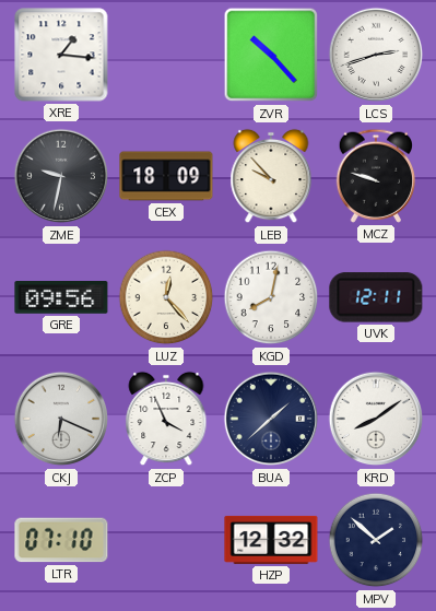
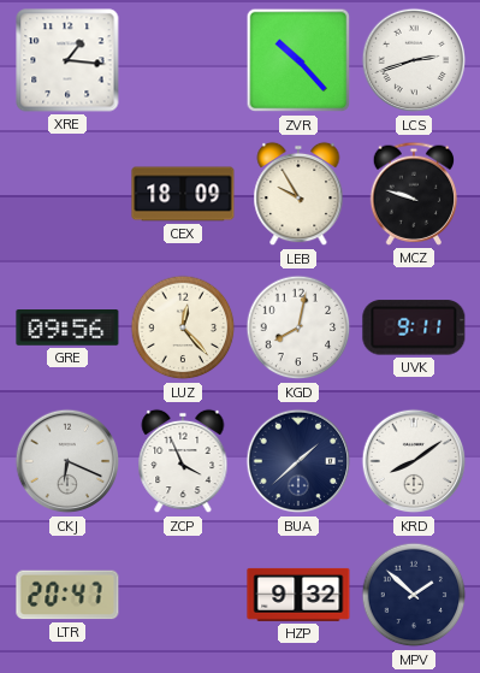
ZME: 9:32 -> none
LEB: 9:53 -> 9:55
UVK: 12:11 -> 9:11
LTR: 07:10 -> 20:47
HZP: 12:32 -> 9:32
